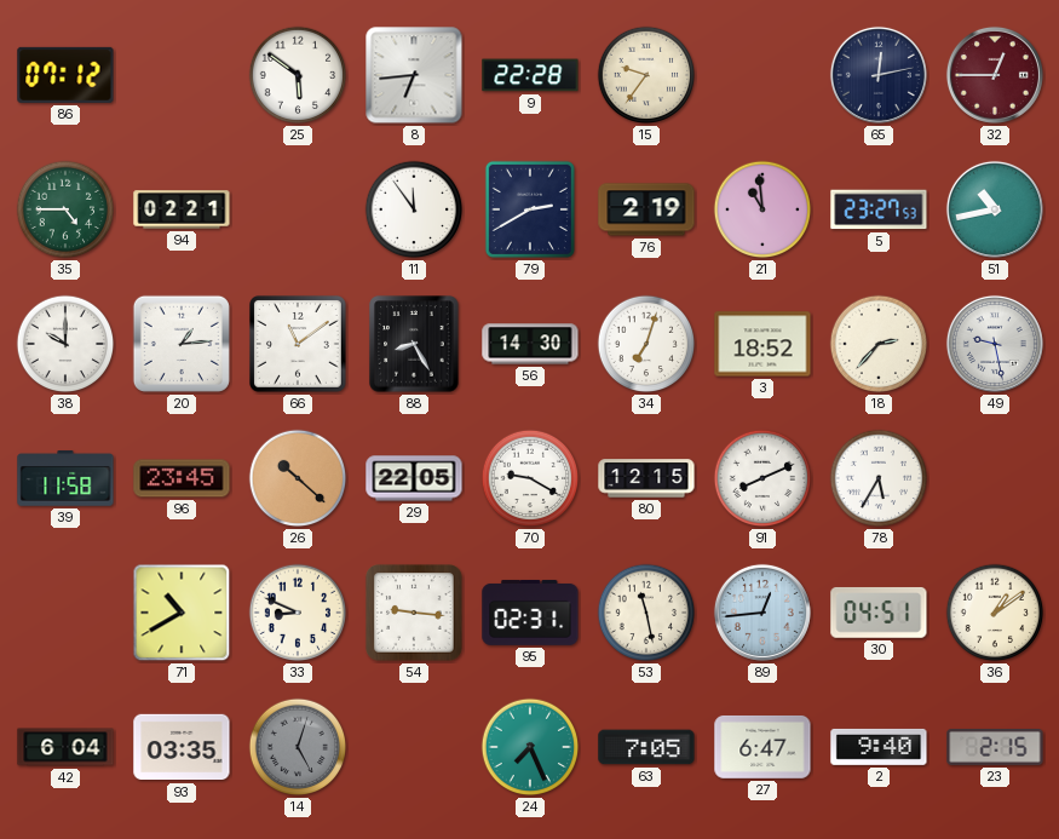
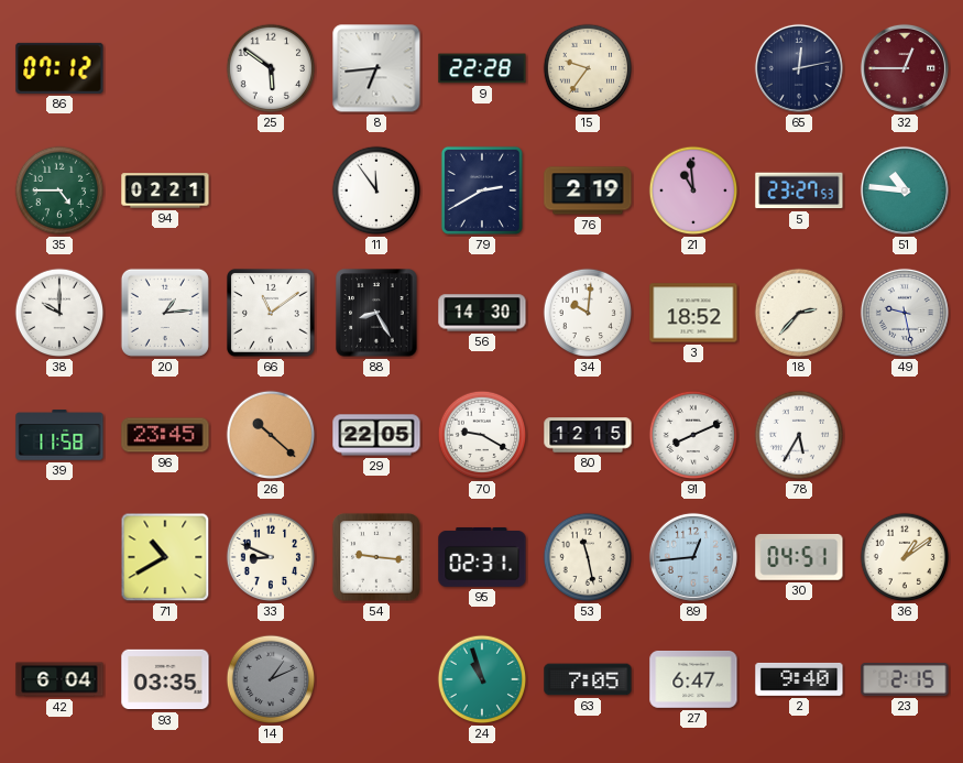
51: 10:43 -> 10:46
34: 7:03 -> 10:01
14: 5:03 -> 1:11
24: 7:26 -> 10:57
